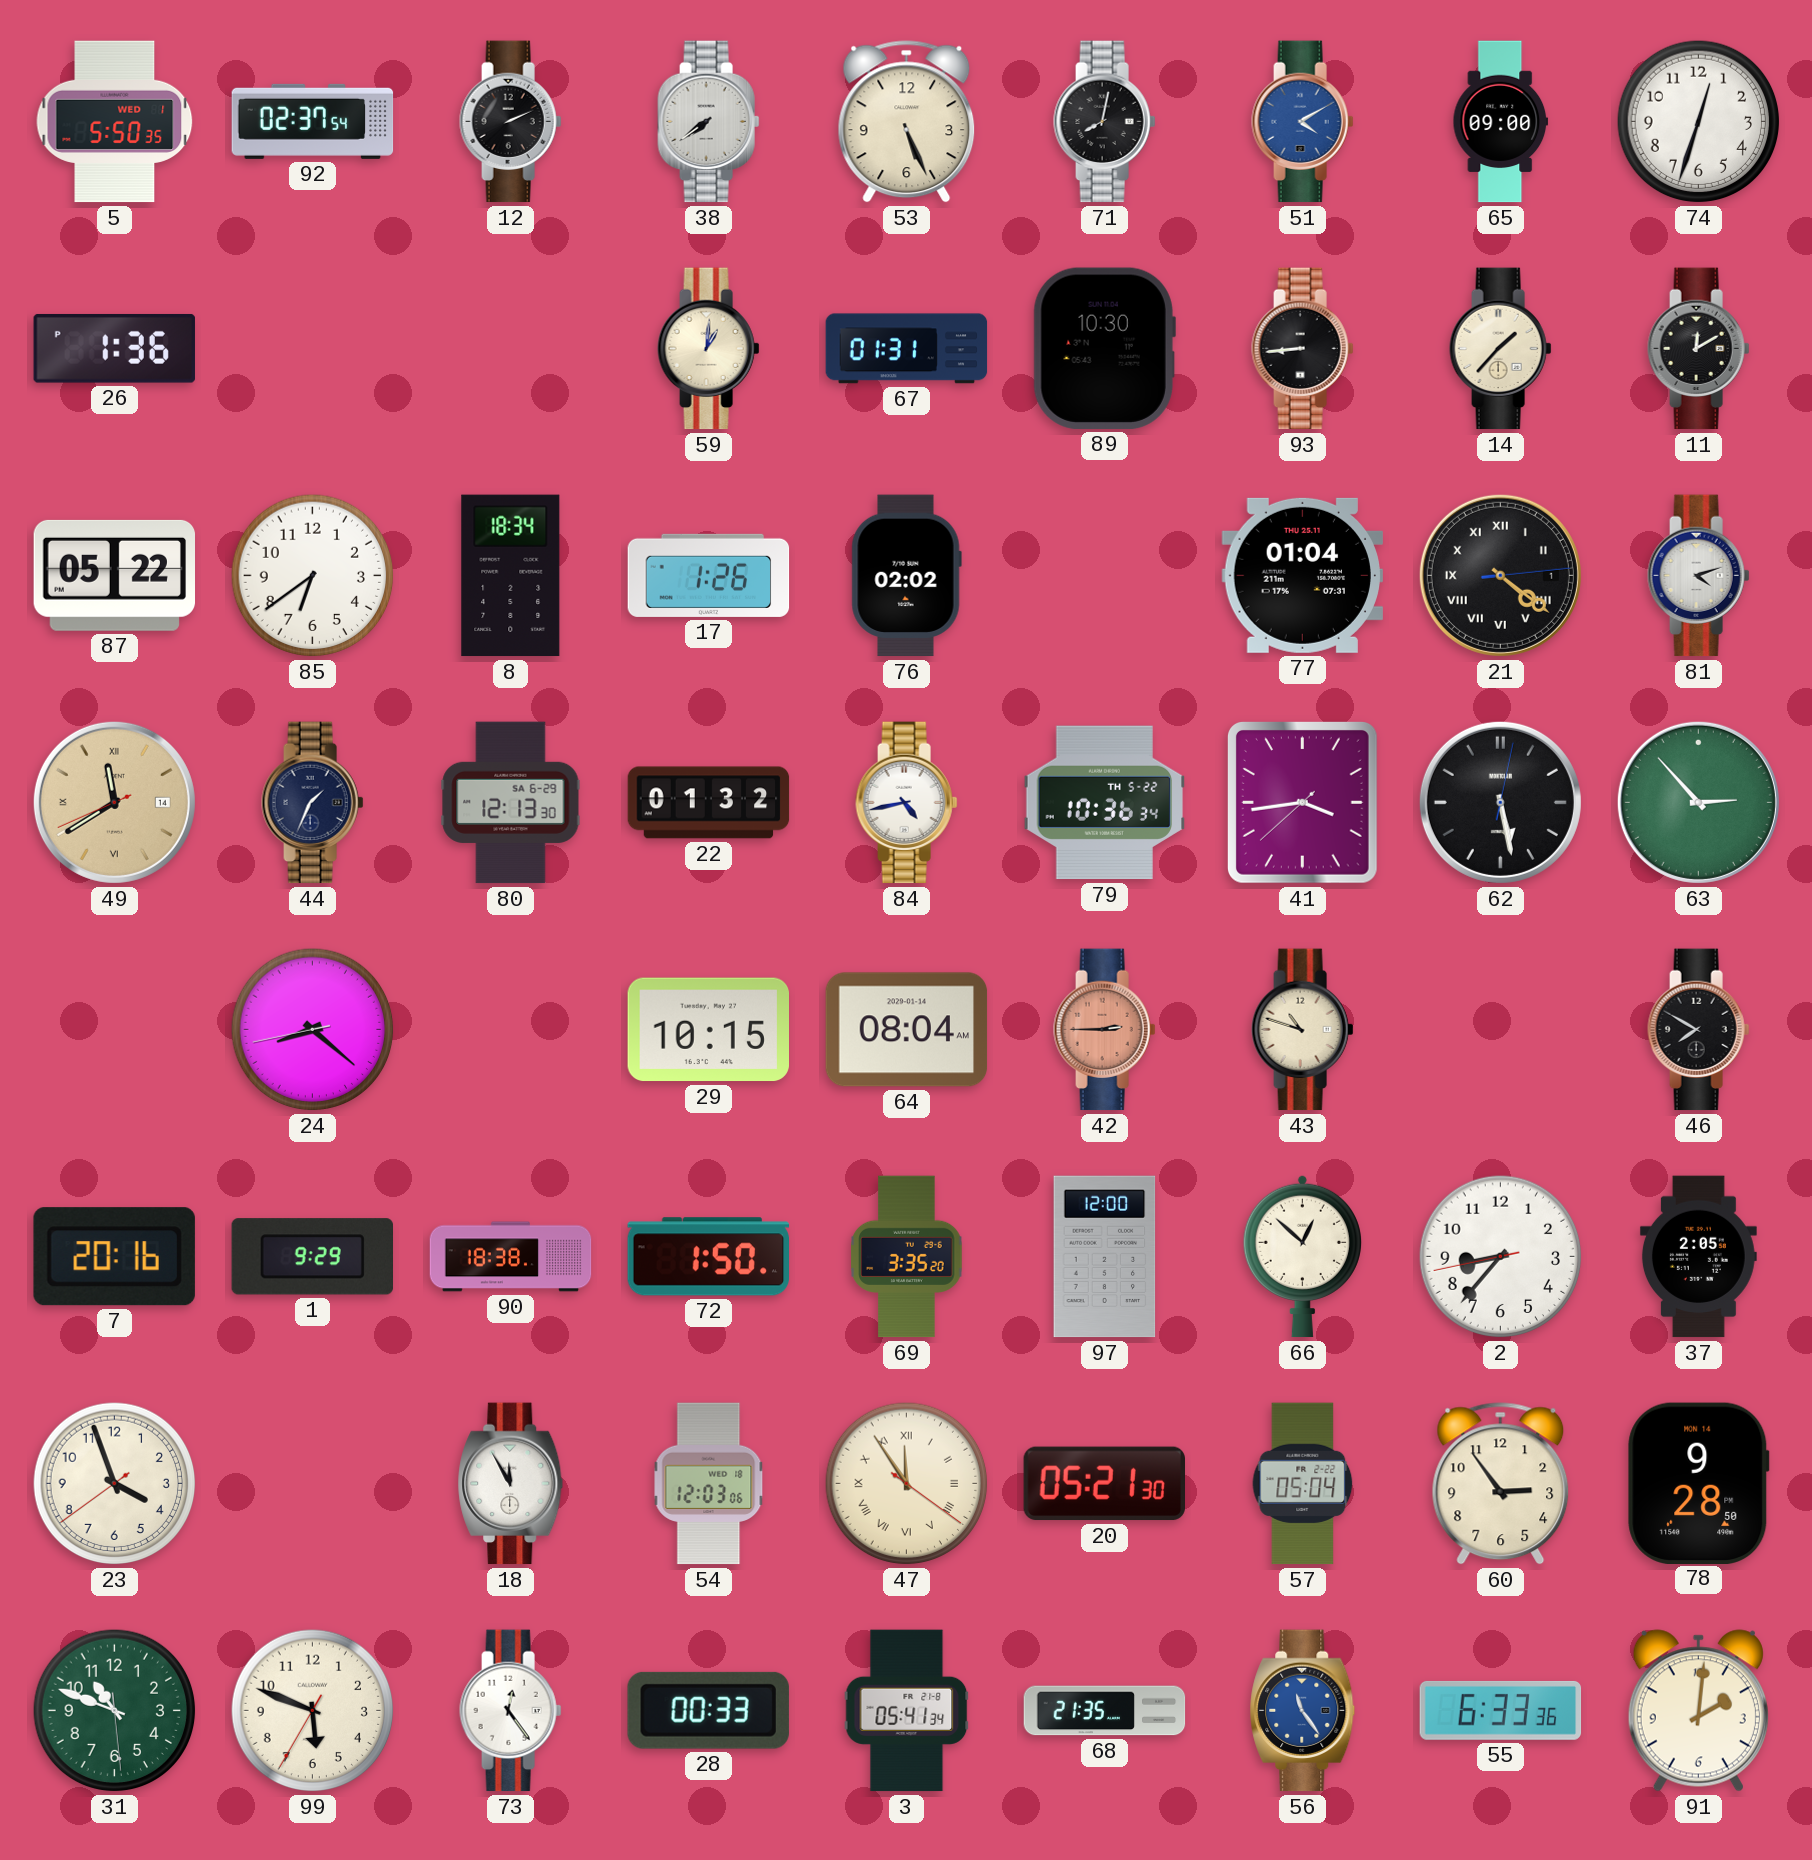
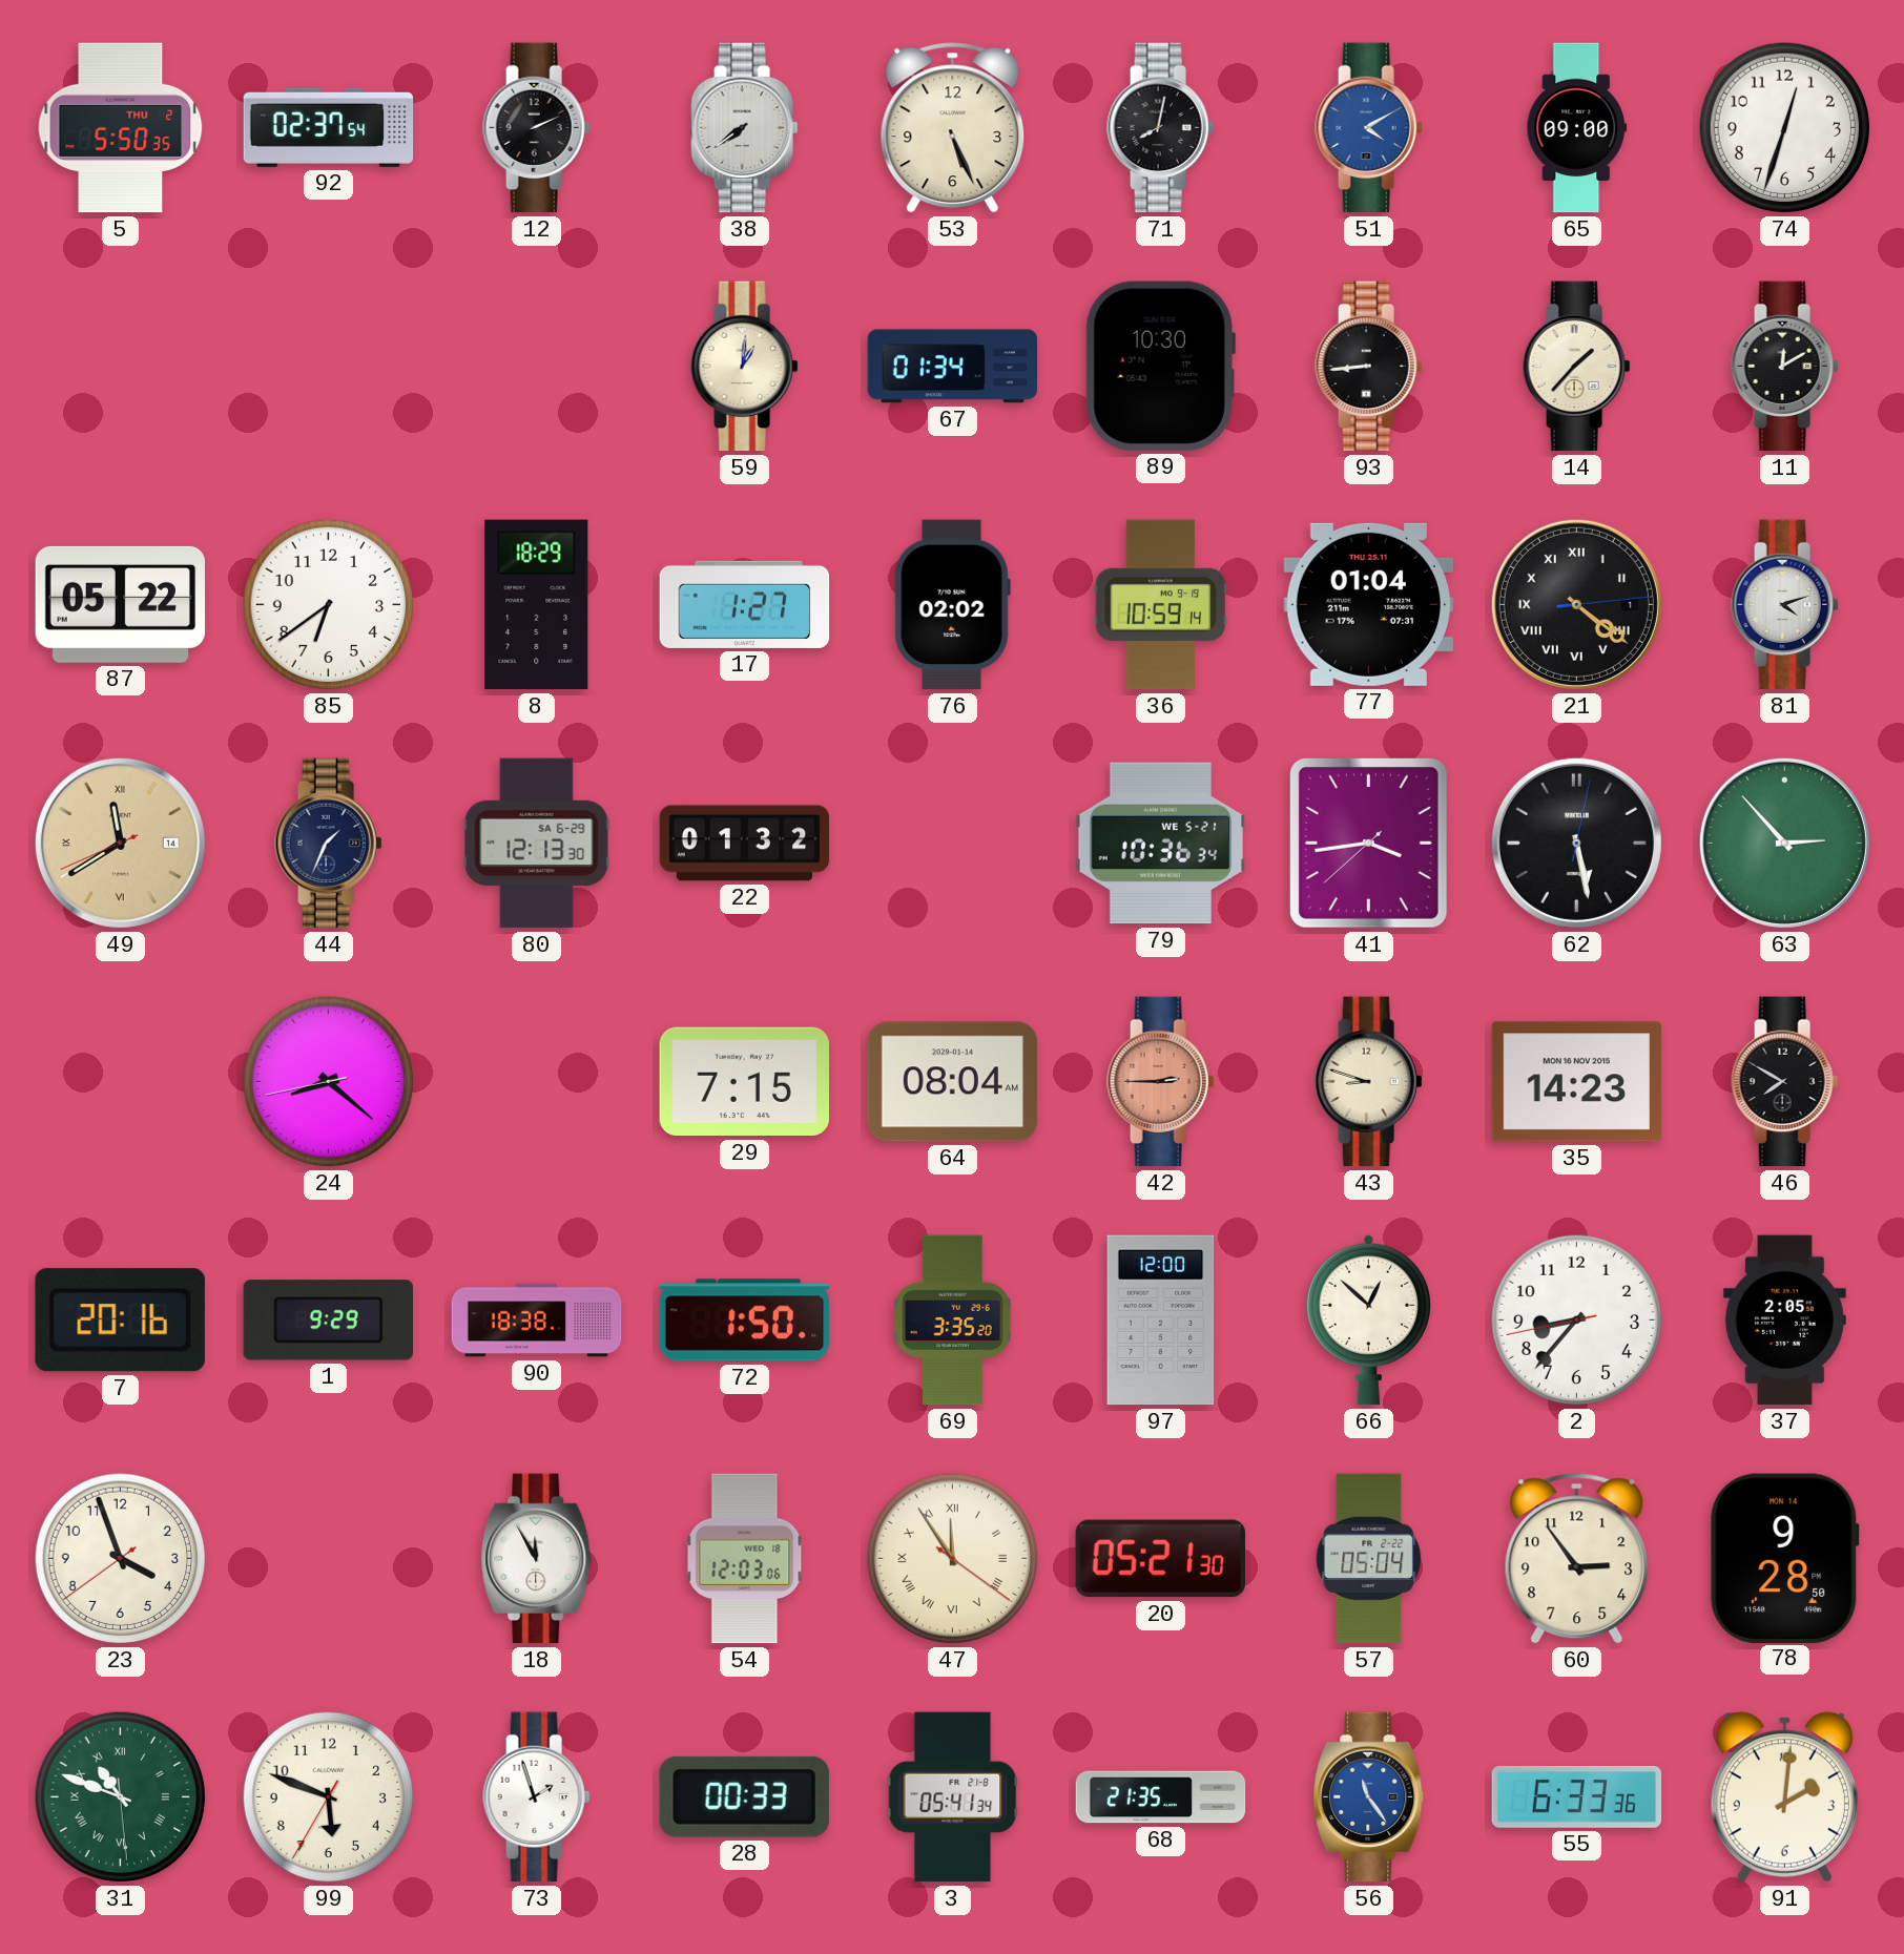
5 date: WED 1 -> THU 2
26: 1:36 -> none
67: 01:31 -> 01:34
8: 18:34 -> 18:29
17: 1:26 -> 1:27
36: none -> 10:59
84: 4:43 -> none
79 date: TH 5-22 -> WE 5-21
29: 10:15 -> 7:15
43: 10:48 -> 8:48
35: none -> 14:23
31 numerals: Arabic -> Roman
73: 12:24 -> 1:57
